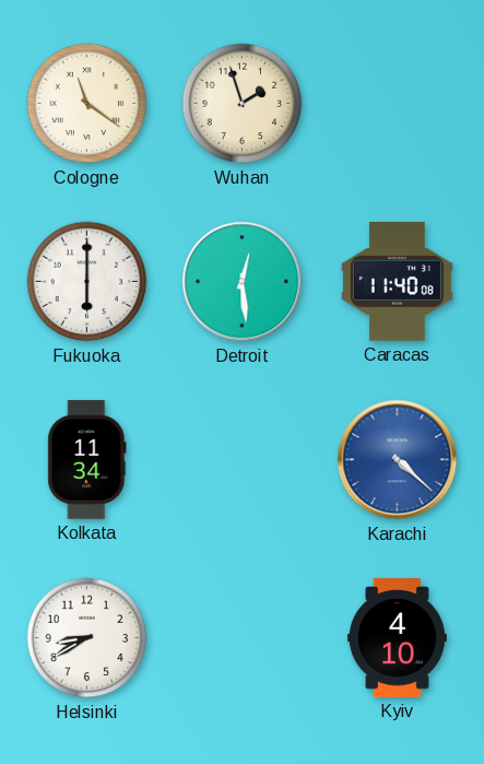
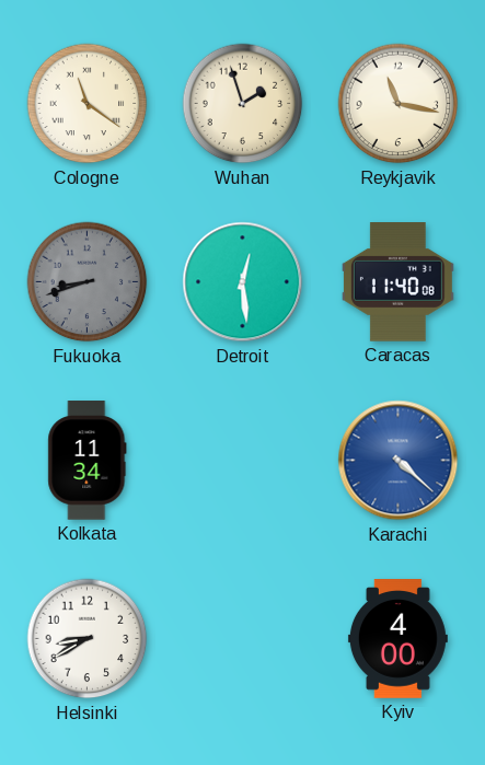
Reykjavik: none -> 11:17
Fukuoka: 6:00 -> 8:42
Fukuoka dial: white -> grey
Kyiv: 4:10 -> 4:00
